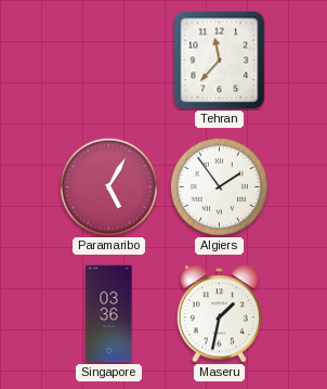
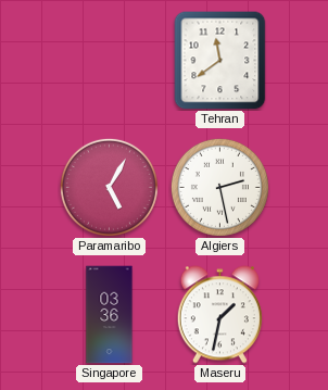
Tehran: 11:37 -> 11:39
Algiers: 1:54 -> 2:28
